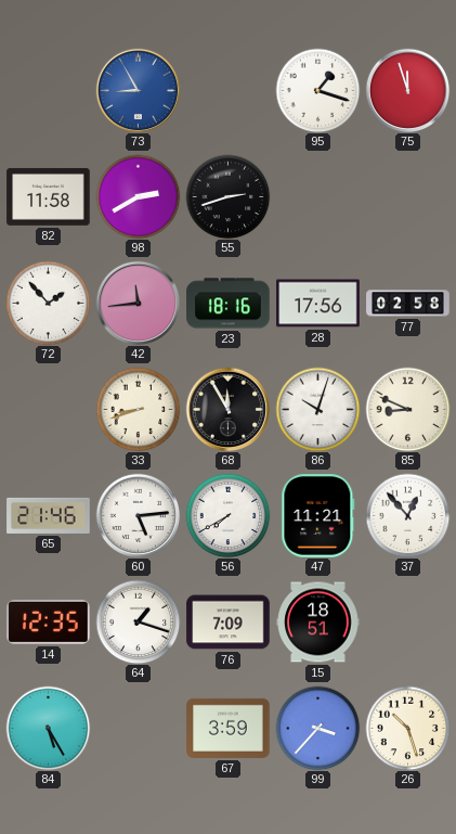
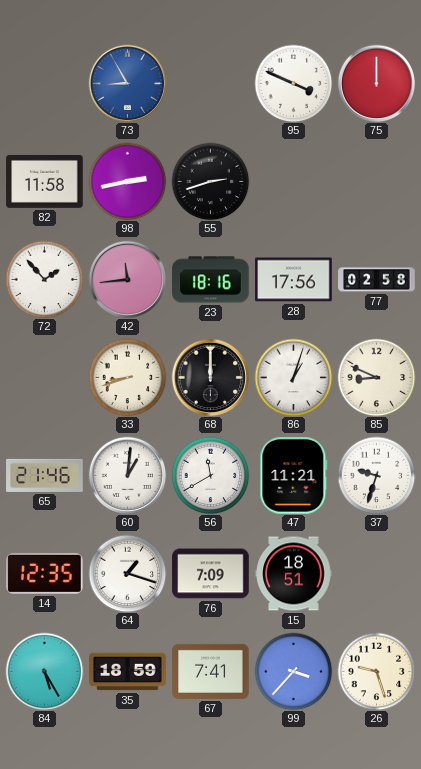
95: 1:18 -> 3:49
75: 11:57 -> 12:00
98: 2:40 -> 2:43
68: 11:55 -> 12:00
86: 10:03 -> 1:03
60: 5:14 -> 1:01
56: 7:40 -> 11:40
37: 12:53 -> 9:33
35: none -> 18:59
67: 3:59 -> 7:41
26: 10:27 -> 9:27
